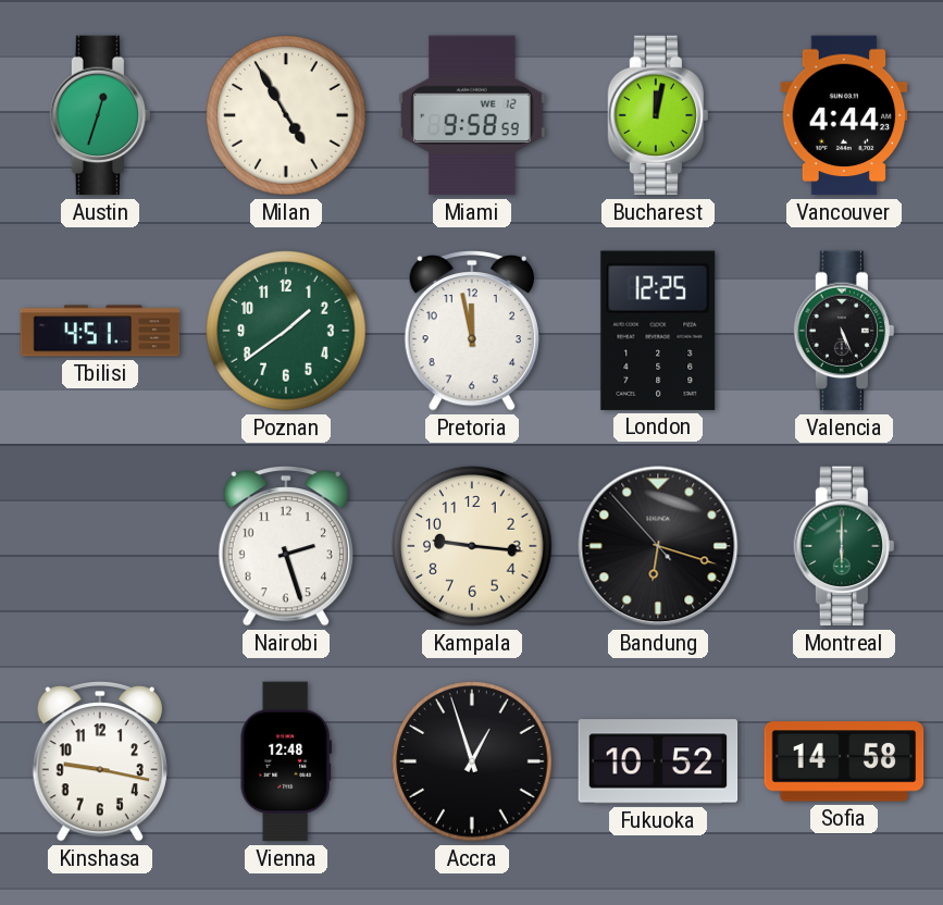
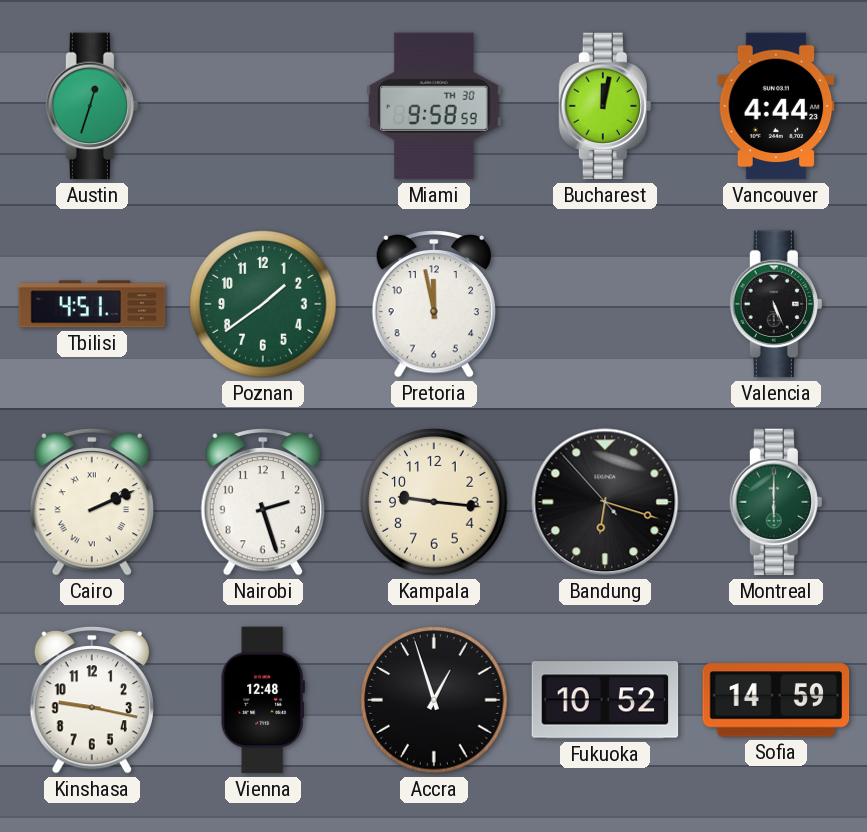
Milan: 4:55 -> none
Miami date: WE 12 -> TH 30
London: 12:25 -> none
Cairo: none -> 2:11
Sofia: 14:58 -> 14:59
